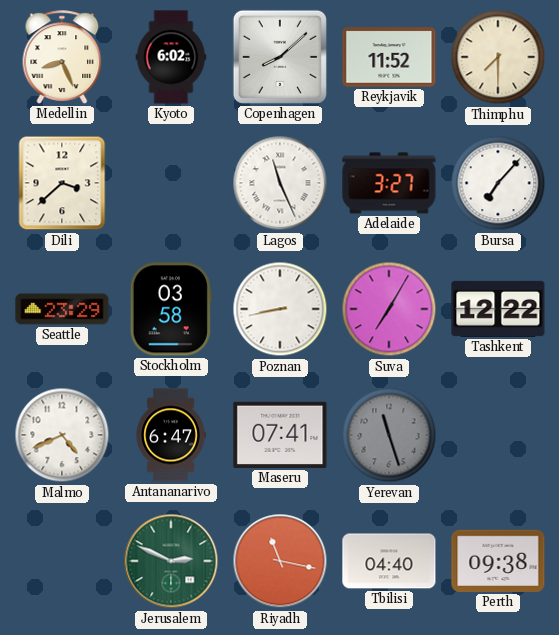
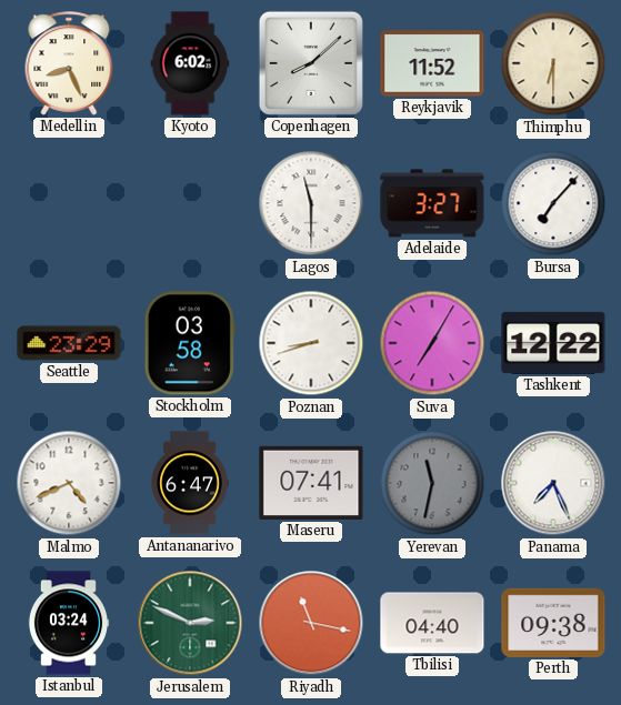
Thimphu: 7:30 -> 6:30
Dili: 3:38 -> none
Lagos: 11:26 -> 11:30
Poznan: 8:43 -> 8:42
Yerevan: 11:27 -> 11:32
Panama: none -> 7:26
Istanbul: none -> 03:24
